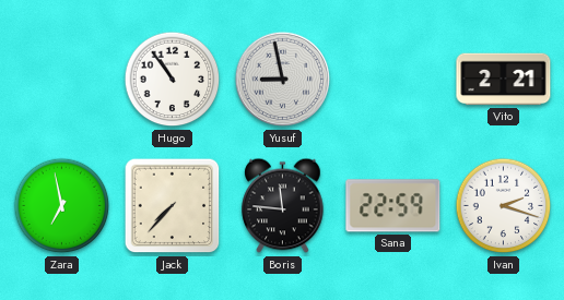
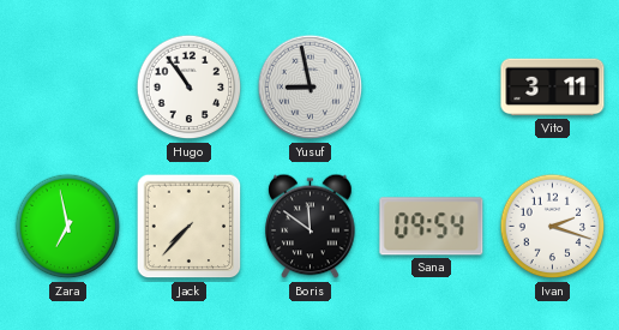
Vito: 2:21 -> 3:11
Boris: 11:46 -> 11:51
Sana: 22:59 -> 09:54
